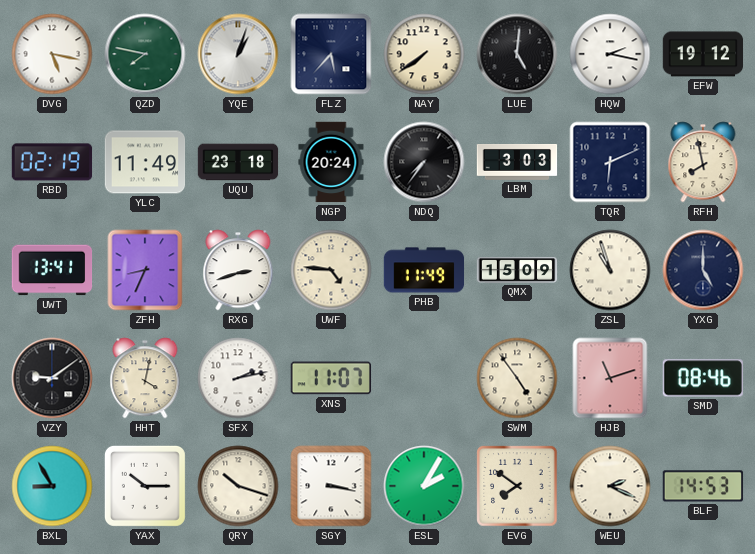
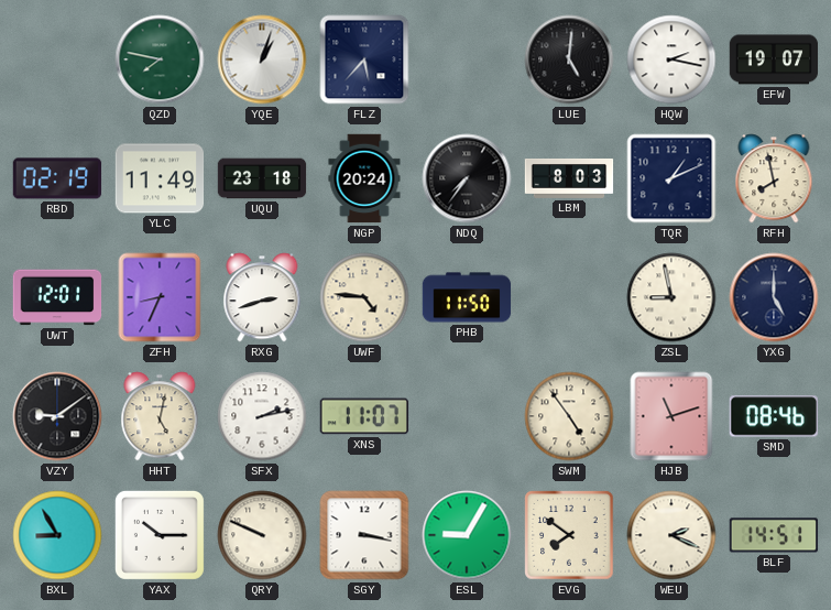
DVG: 5:17 -> none
NAY: 7:39 -> none
EFW: 19:12 -> 19:07
LBM: 3:03 -> 8:03
TQR: 6:11 -> 1:11
UWT: 13:41 -> 12:01
PHB: 11:49 -> 11:50
QMX: 15:09 -> none
ZSL: 10:57 -> 8:58
HHT: 4:02 -> 5:02
QRY: 10:18 -> 9:49
ESL: 2:05 -> 9:05
BLF: 14:53 -> 14:51
